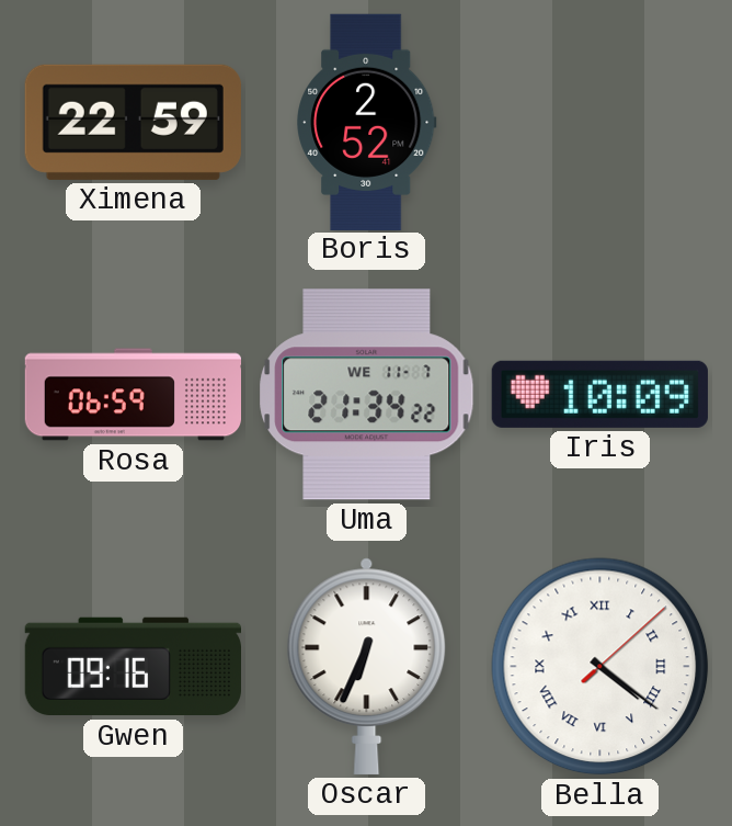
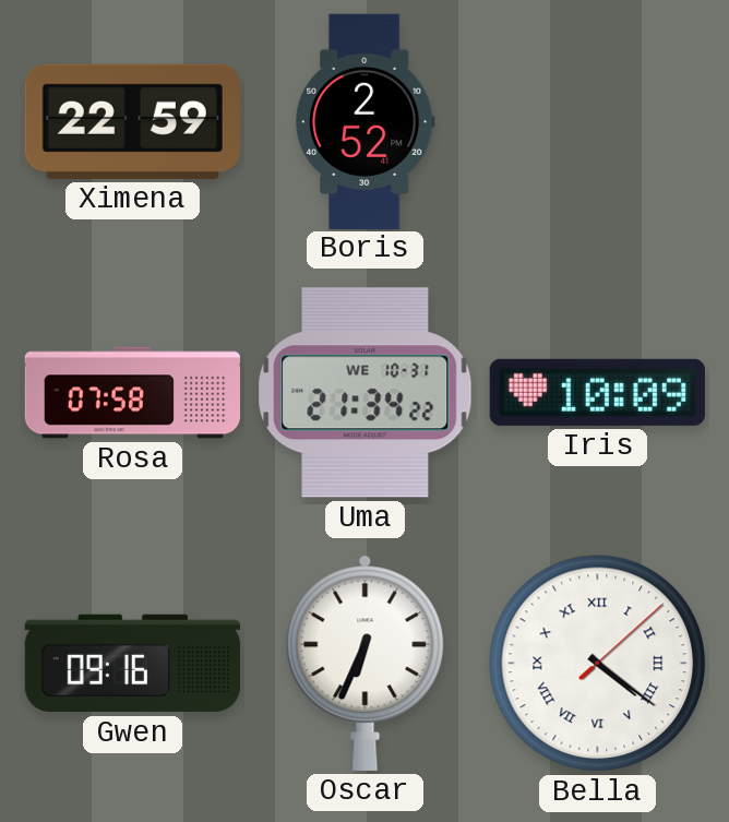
Rosa: 06:59 -> 07:58
Uma date: WE 11-7 -> WE 10-31
